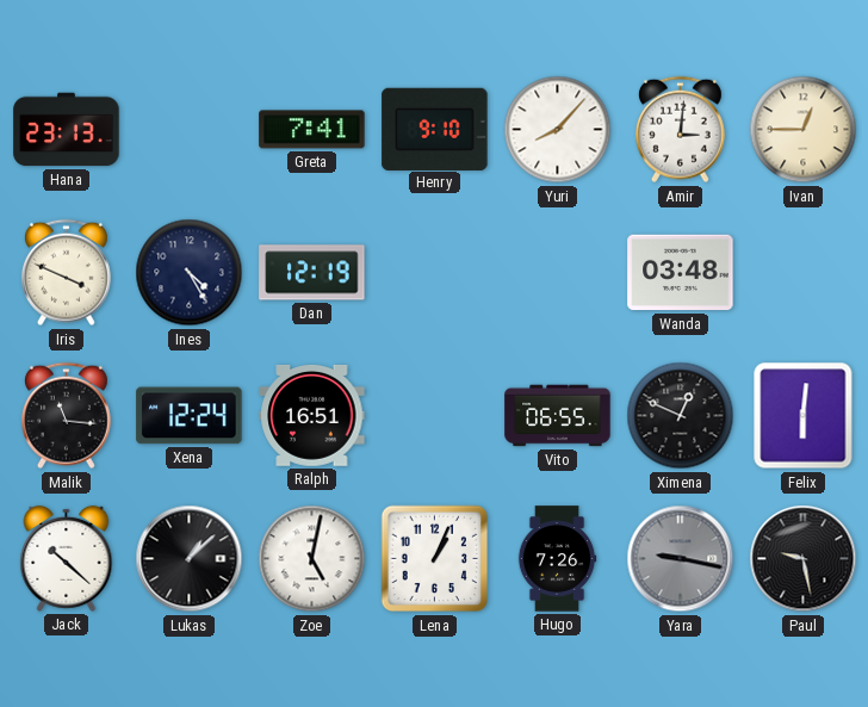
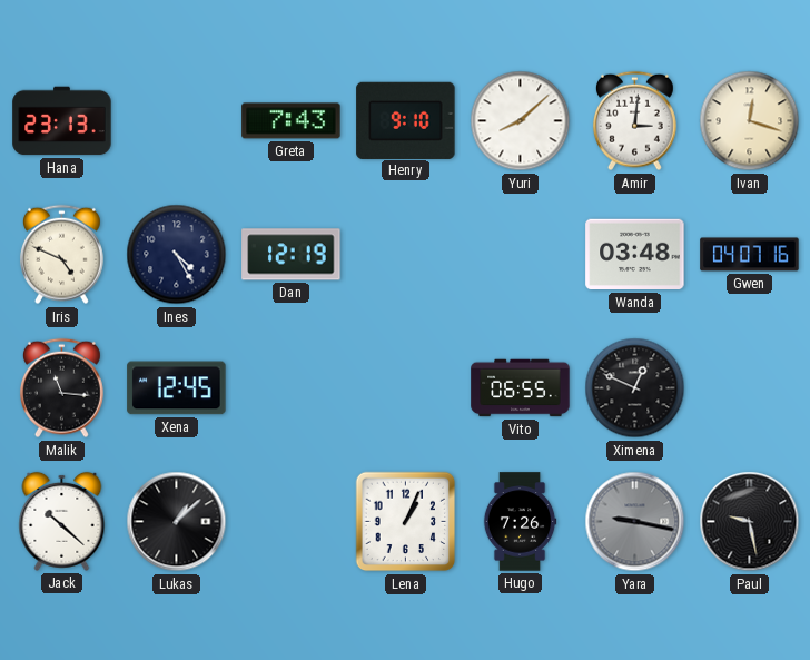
Greta: 7:41 -> 7:43
Yuri: 8:07 -> 8:08
Ivan: 12:45 -> 12:18
Iris: 3:49 -> 4:49
Gwen: none -> 04:07
Xena: 12:24 -> 12:45
Ralph: 16:51 -> none
Felix: 6:01 -> none
Zoe: 5:02 -> none
